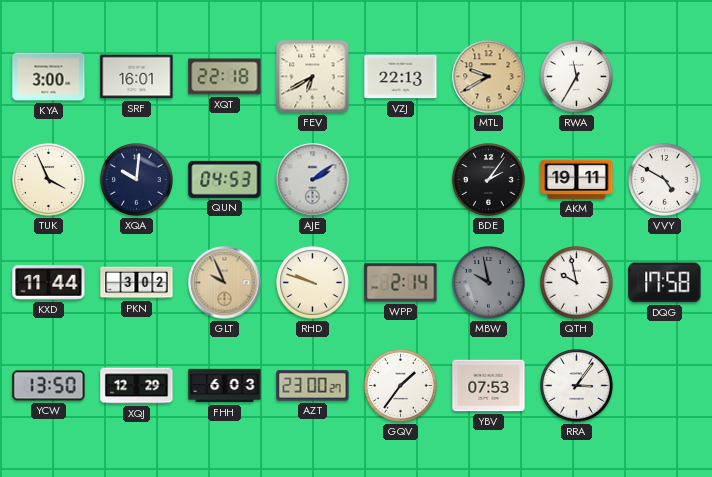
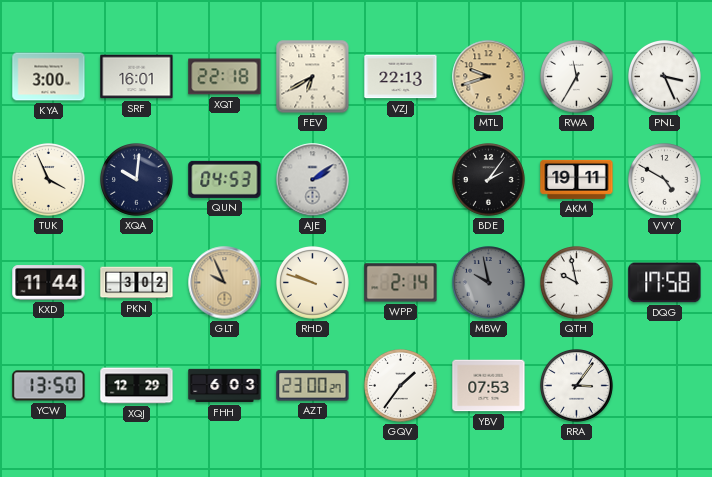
MTL: 9:40 -> 9:42
PNL: none -> 3:26
